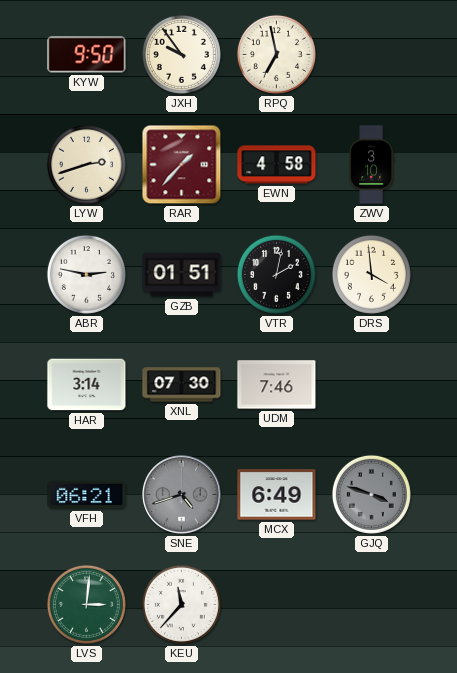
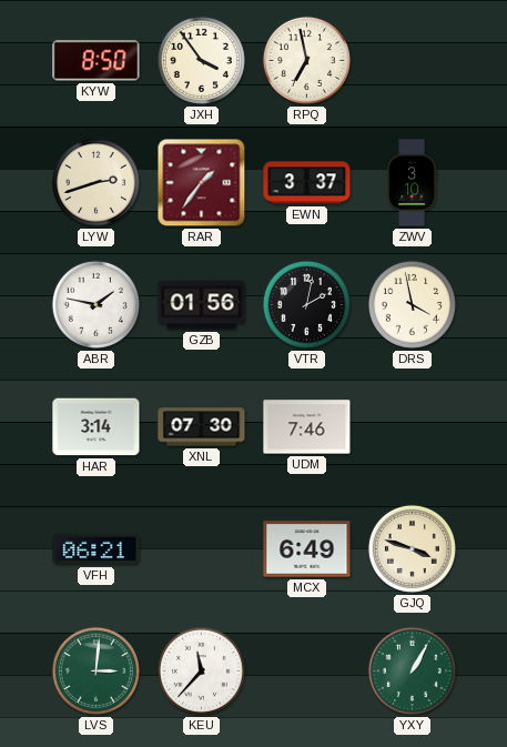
KYW: 9:50 -> 8:50
JXH: 9:54 -> 3:54
RAR: 1:37 -> 1:36
EWN: 4:58 -> 3:37
ABR: 2:47 -> 1:47
GZB: 01:51 -> 01:56
DRS: 3:59 -> 3:58
SNE: 4:42 -> none
GJQ dial: grey -> cream
YXY: none -> 1:05
